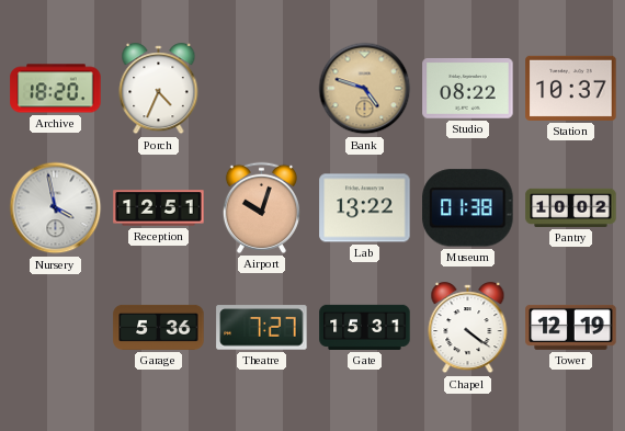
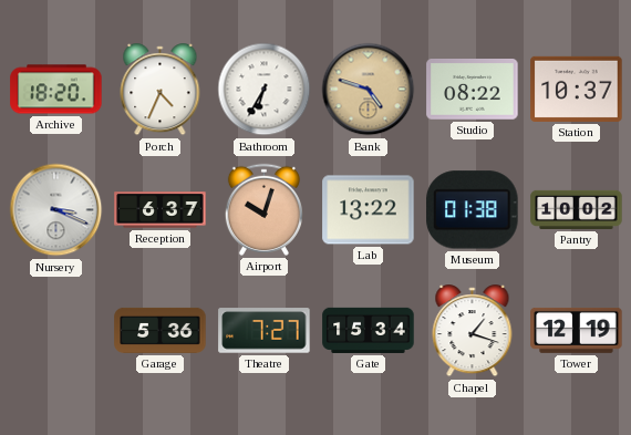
Bathroom: none -> 6:35
Nursery: 3:58 -> 3:19
Reception: 12:51 -> 6:37
Gate: 15:31 -> 15:34
Chapel: 4:21 -> 1:18
